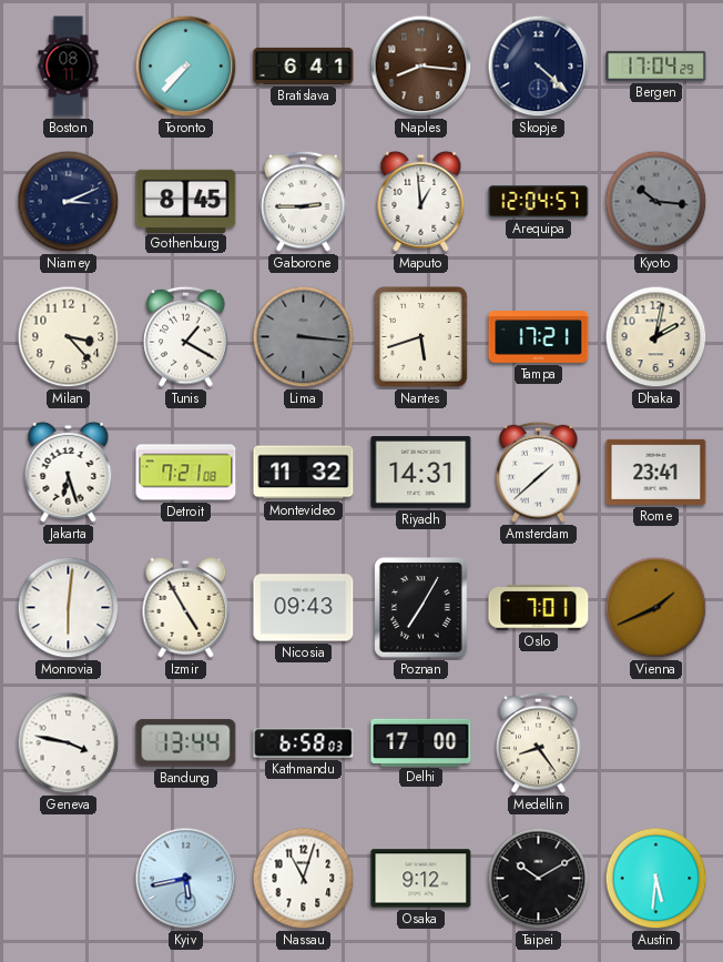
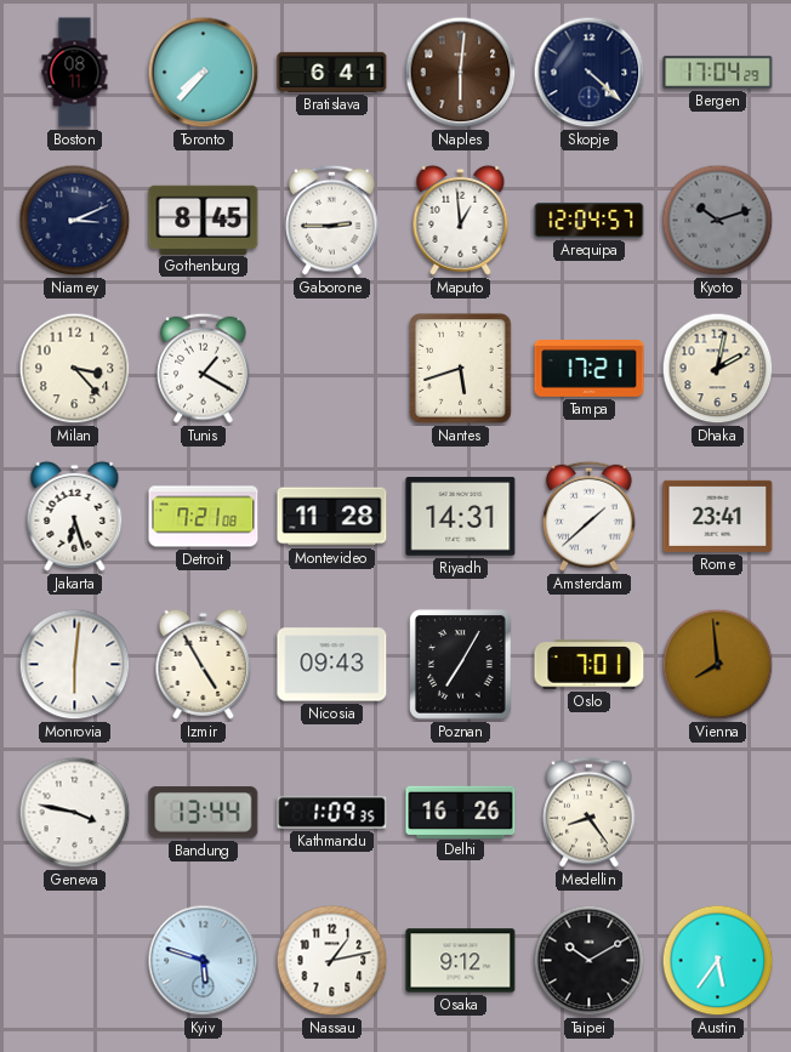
Naples: 8:16 -> 6:01
Kyoto: 10:16 -> 10:12
Lima: 3:16 -> none
Montevideo: 11:32 -> 11:28
Vienna: 1:41 -> 7:59
Kathmandu: 6:58 -> 1:09
Delhi: 17:00 -> 16:26
Kyiv: 5:43 -> 5:48
Nassau: 11:03 -> 1:13
Austin: 5:31 -> 5:36
